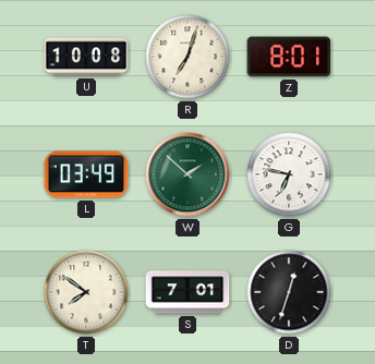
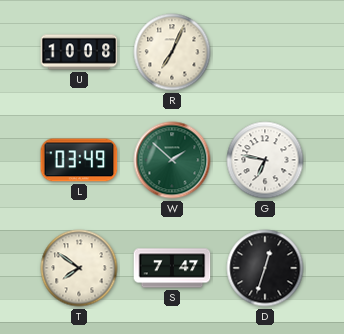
R: 7:03 -> 7:04
Z: 8:01 -> none
S: 7:01 -> 7:47
